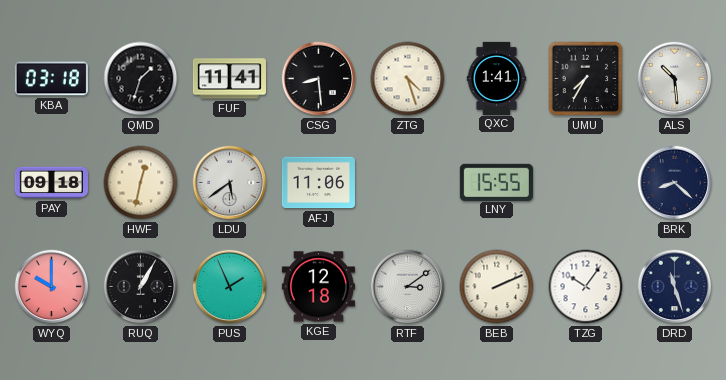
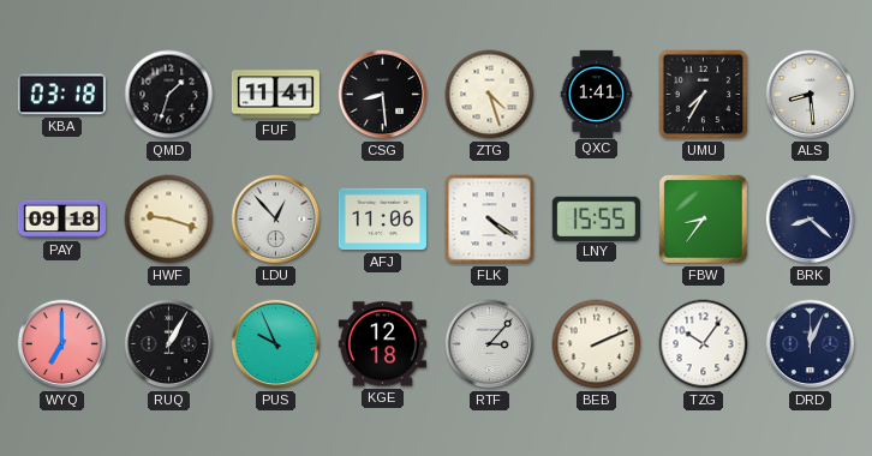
ALS: 10:29 -> 8:29
HWF: 12:32 -> 9:18
LDU: 5:39 -> 12:53
FLK: none -> 4:21
FBW: none -> 8:36
WYQ: 10:00 -> 7:00
PUS: 1:56 -> 9:56
RTF: 3:09 -> 3:07
DRD: 11:27 -> 12:04
